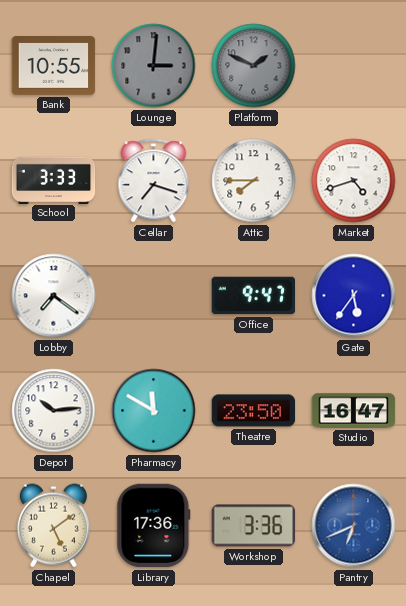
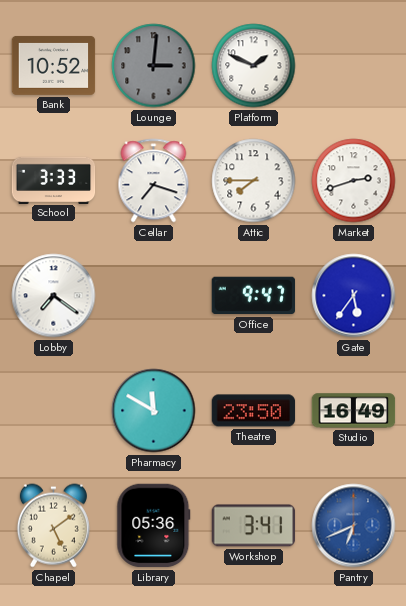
Bank: 10:55 -> 10:52
Platform dial: grey -> white
Market: 4:42 -> 2:42
Depot: 10:14 -> none
Studio: 16:47 -> 16:49
Library: 17:36 -> 05:36
Workshop: 3:36 -> 3:41
